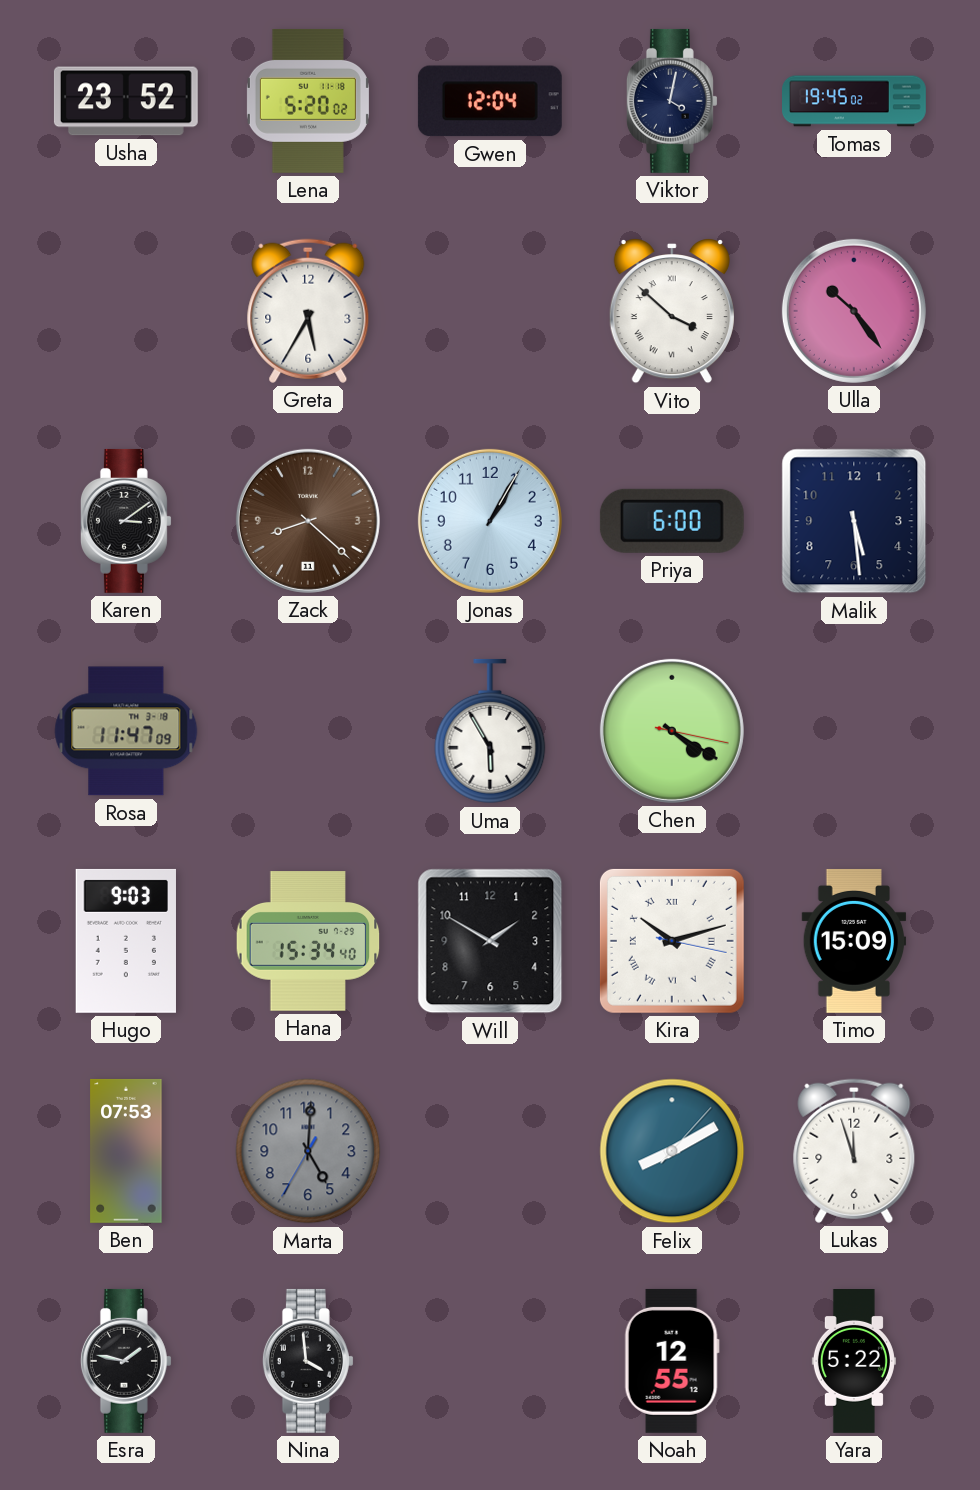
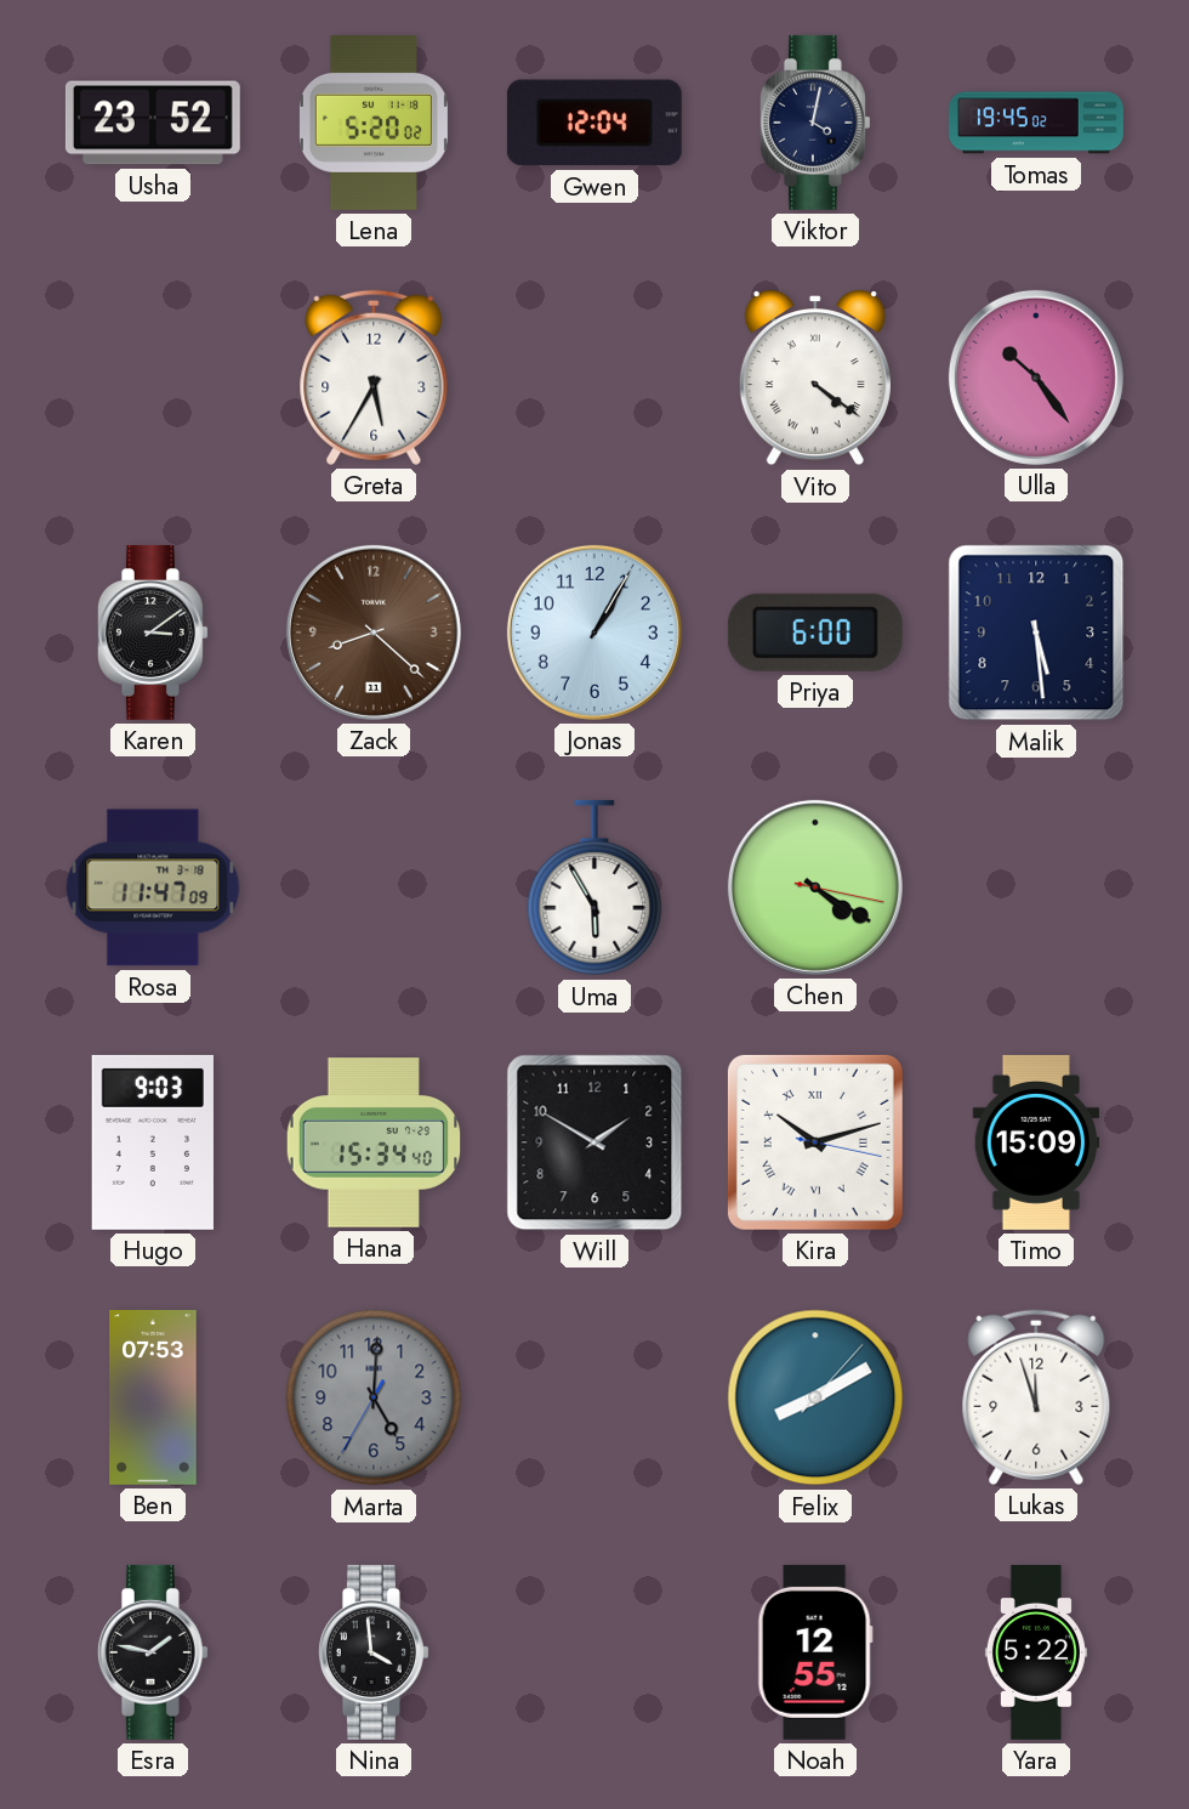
Vito: 3:52 -> 4:21
